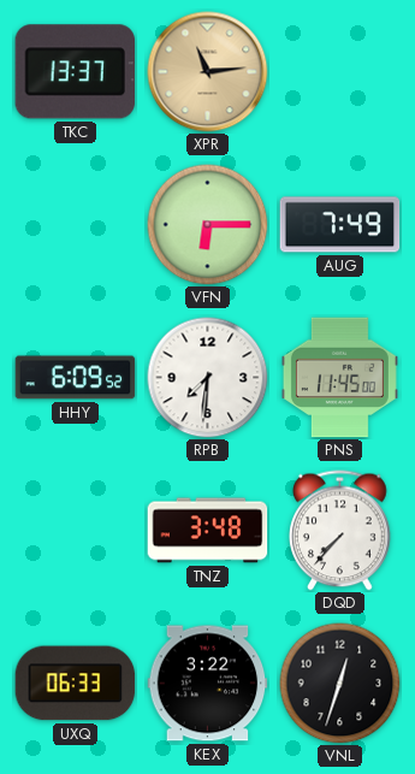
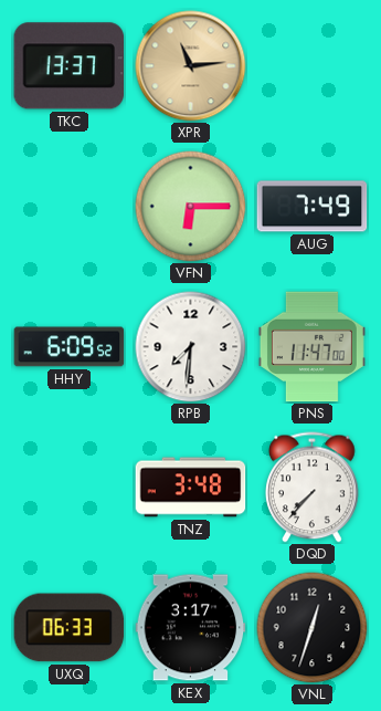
PNS: 11:45 -> 11:47
KEX: 3:22 -> 3:17
